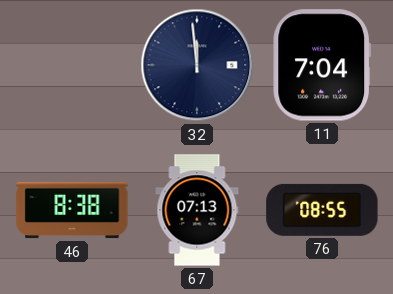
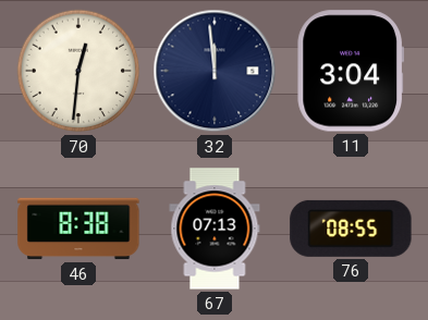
70: none -> 12:31
11: 7:04 -> 3:04
